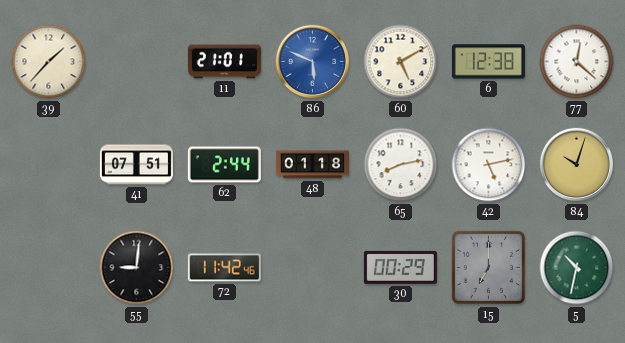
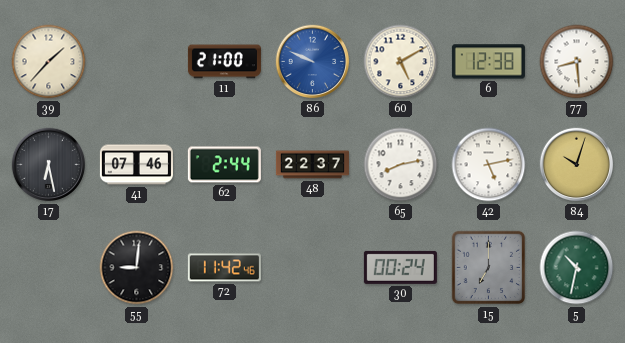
11: 21:01 -> 21:00
86: 5:49 -> 9:49
77: 12:22 -> 8:29
17: none -> 6:28
41: 07:51 -> 07:46
48: 01:18 -> 22:37
30: 00:29 -> 00:24
